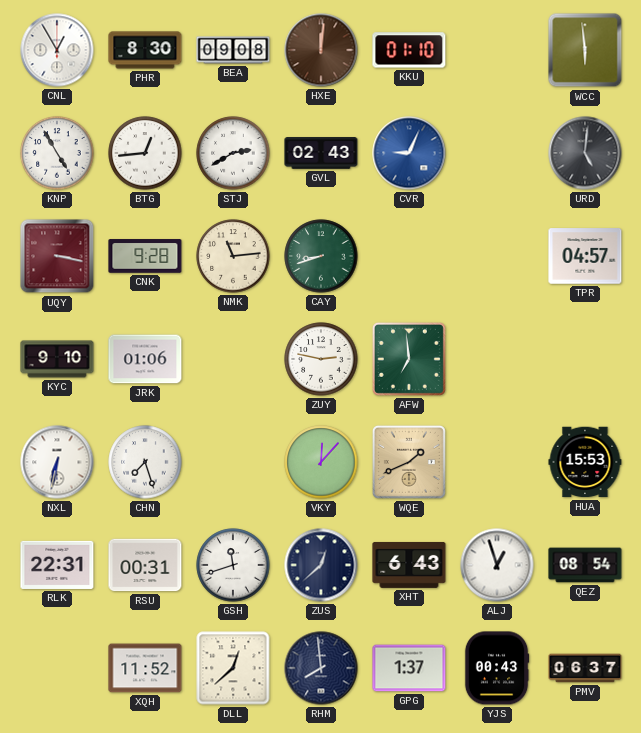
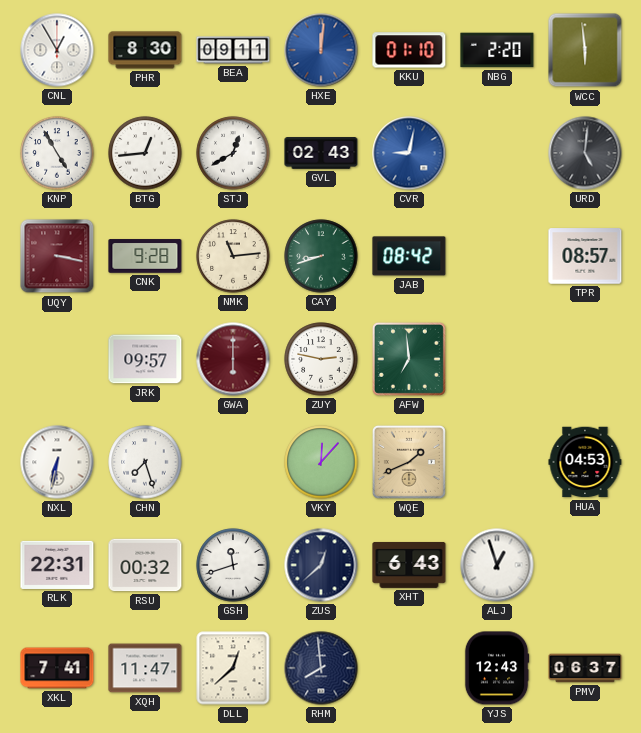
BEA: 09:08 -> 09:11
HXE dial: brown -> blue
NBG: none -> 2:20
STJ: 2:40 -> 12:40
CVR: 9:04 -> 9:02
JAB: none -> 08:42
TPR: 04:57 -> 08:57
KYC: 9:10 -> none
JRK: 01:06 -> 09:57
GWA: none -> 6:00
HUA: 15:53 -> 04:53
RSU: 00:31 -> 00:32
QEZ: 08:54 -> none
XKL: none -> 7:41
XQH: 11:52 -> 11:47
GPG: 1:37 -> none
YJS: 00:43 -> 12:43
